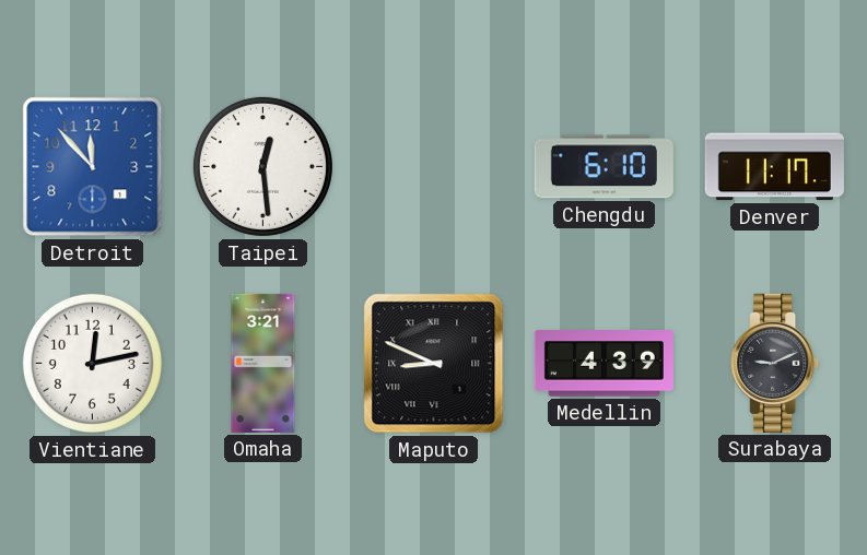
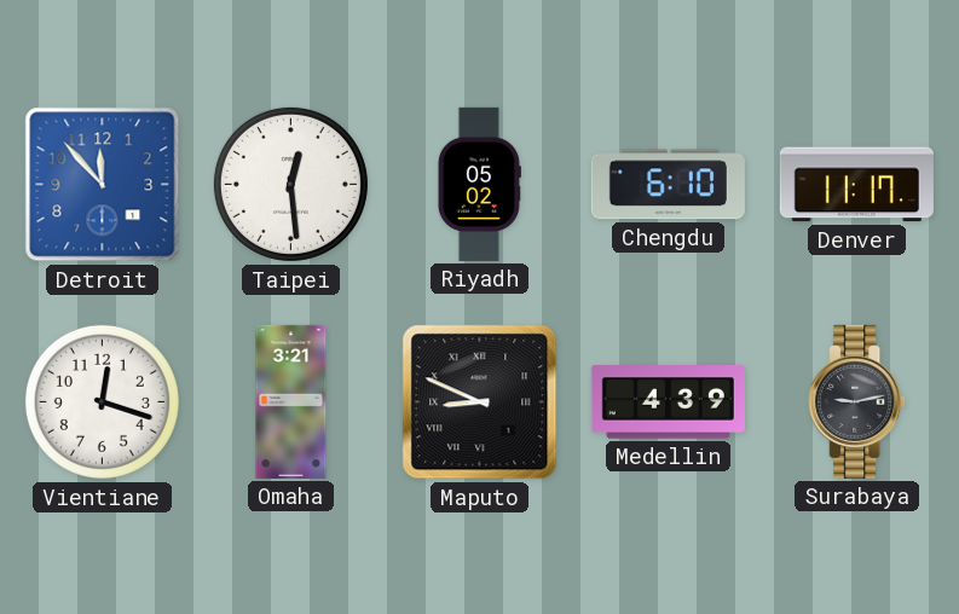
Riyadh: none -> 05:02
Vientiane: 12:13 -> 12:18
Surabaya: 9:11 -> 9:13
